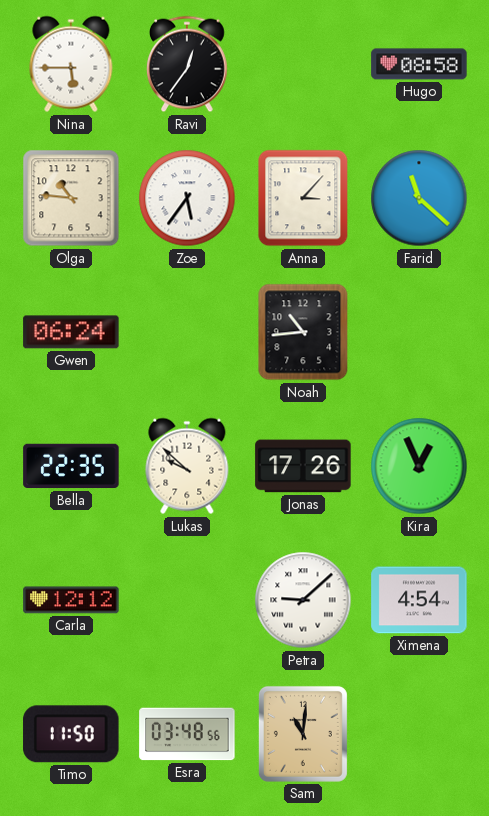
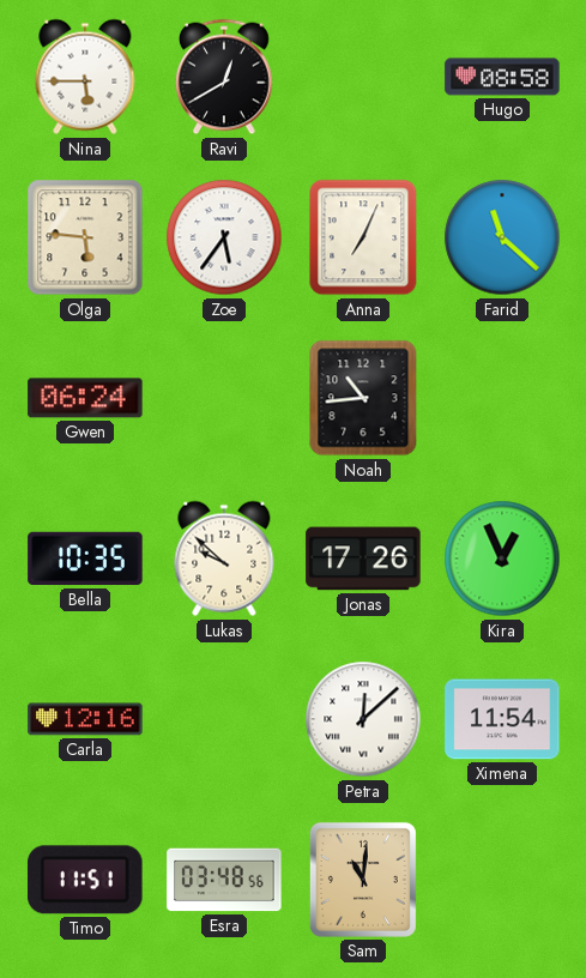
Ravi: 12:36 -> 12:40
Olga: 10:46 -> 5:46
Anna: 3:07 -> 7:04
Bella: 22:35 -> 10:35
Carla: 12:12 -> 12:16
Petra: 9:08 -> 12:08
Ximena: 4:54 -> 11:54
Timo: 11:50 -> 11:51
